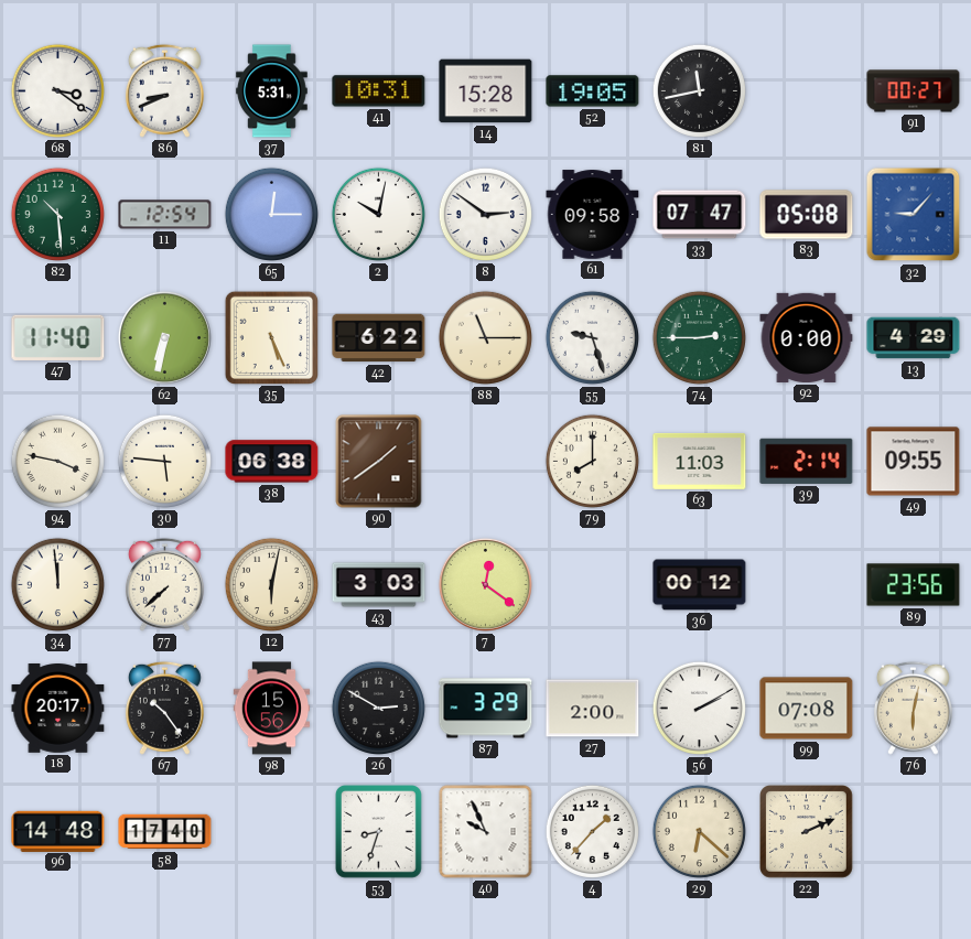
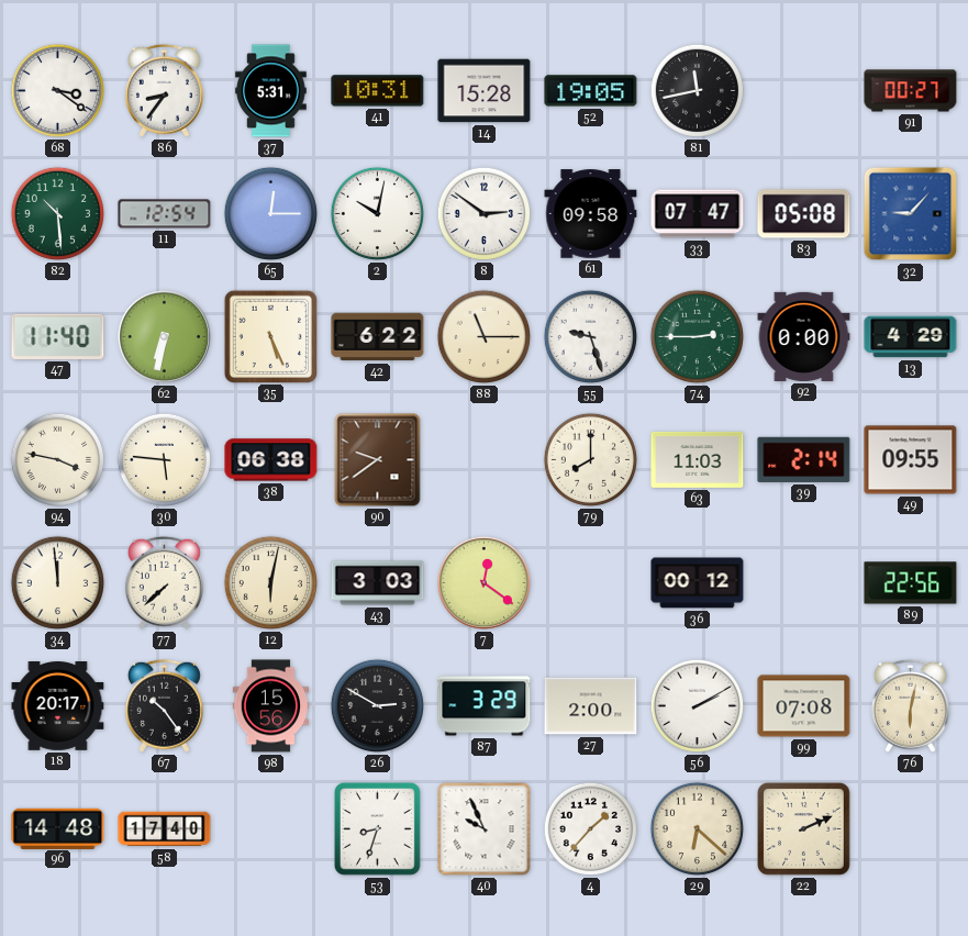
86: 8:41 -> 8:36
90: 1:39 -> 9:39
89: 23:56 -> 22:56
